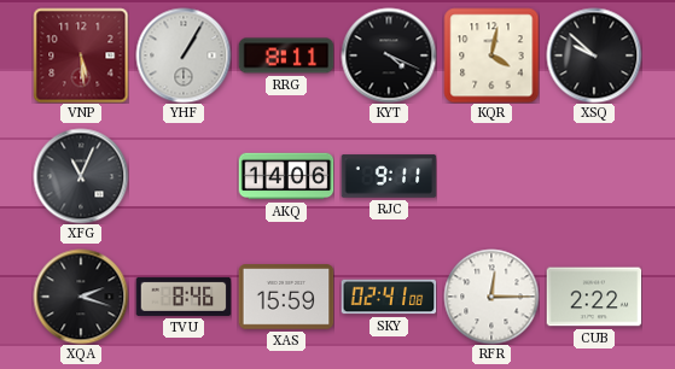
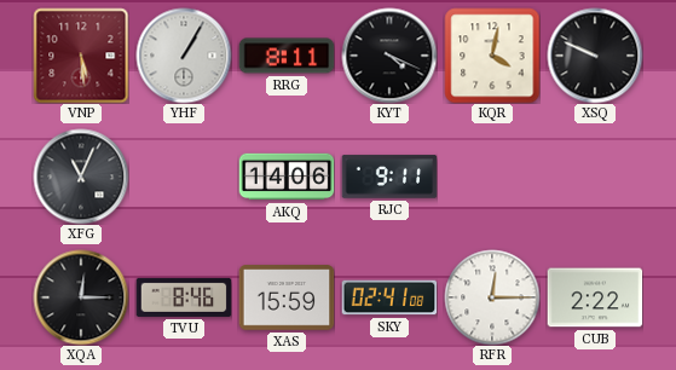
XSQ: 9:52 -> 9:49
XQA: 2:18 -> 12:15
